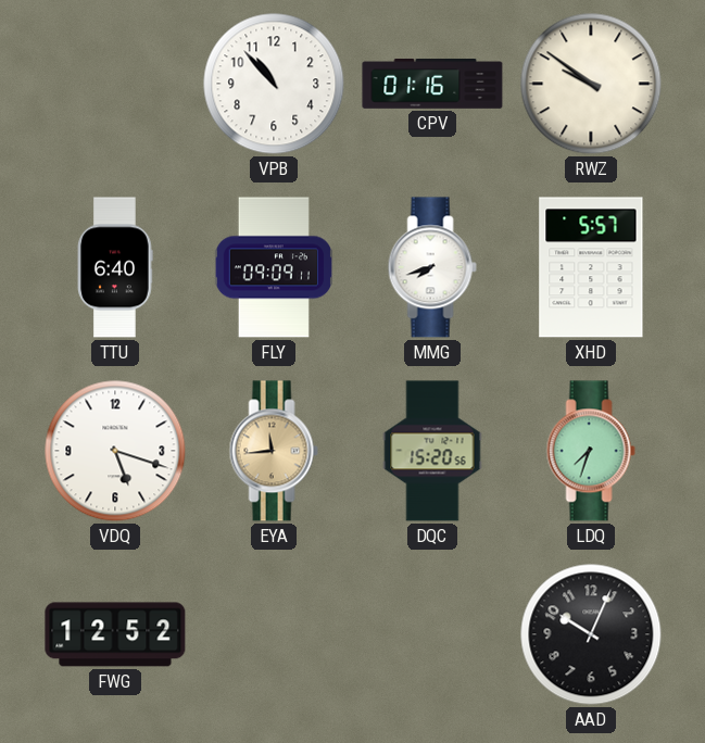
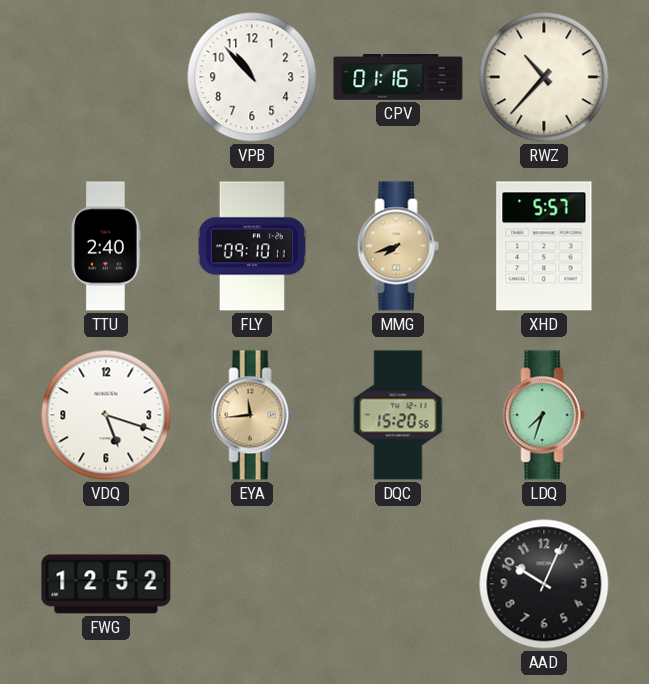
RWZ: 9:51 -> 10:37
TTU: 6:40 -> 2:40
FLY: 09:09 -> 09:10
MMG dial: white -> champagne
